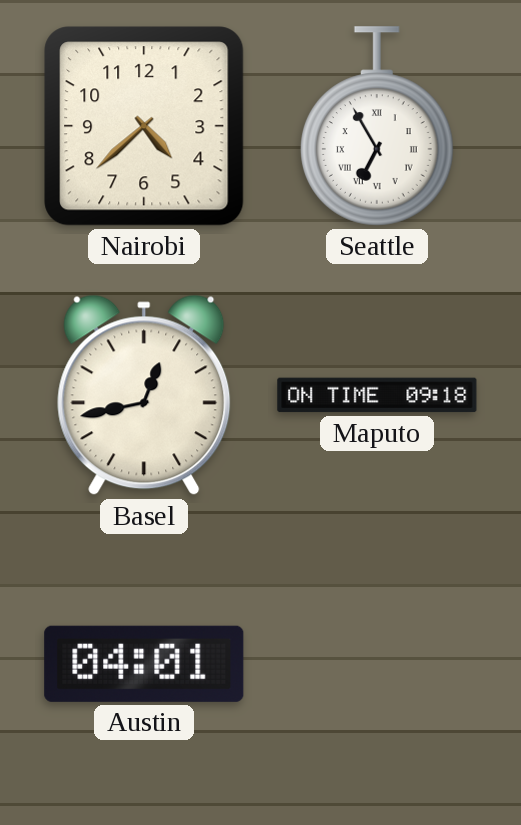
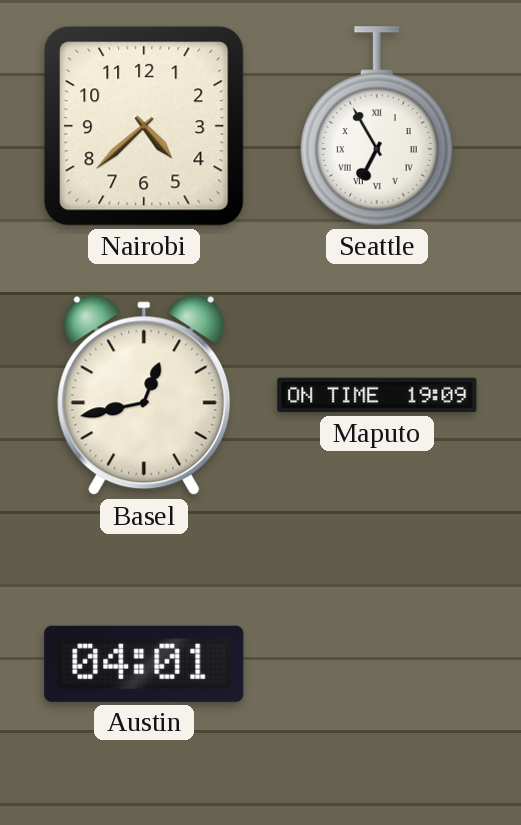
Maputo: 09:18 -> 19:09
